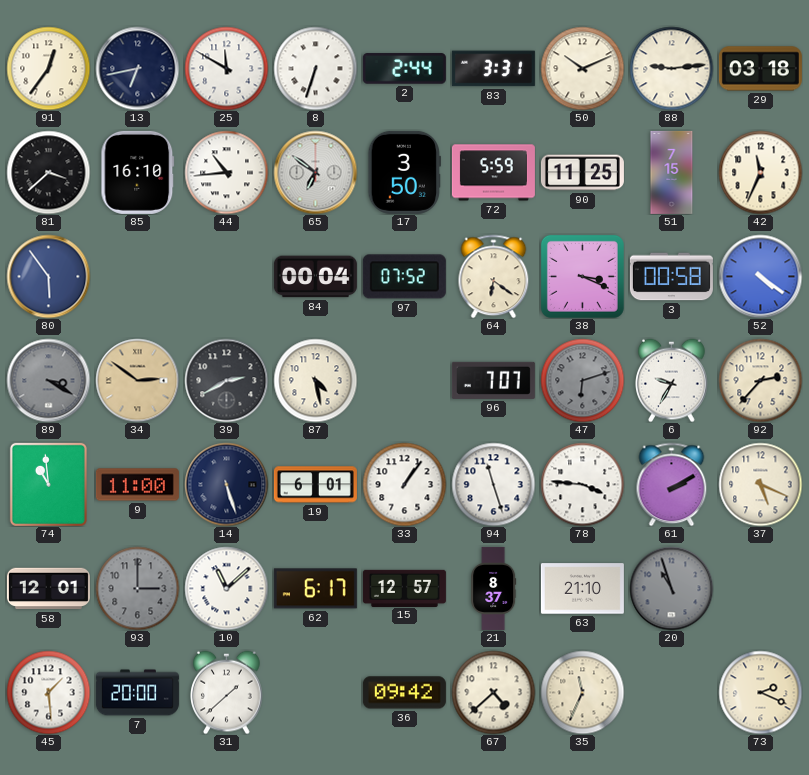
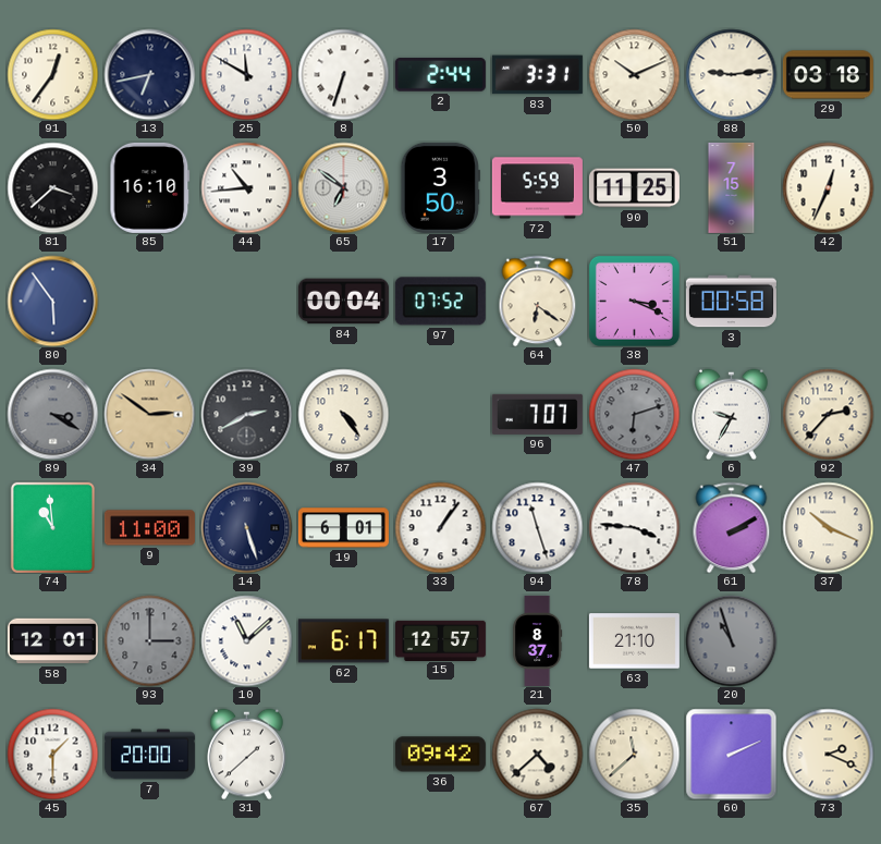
42: 11:34 -> 12:34
52: 4:21 -> none
87: 4:28 -> 4:24
37: 5:19 -> 10:19
45: 1:29 -> 1:30
35: 11:34 -> 11:38
60: none -> 2:11
